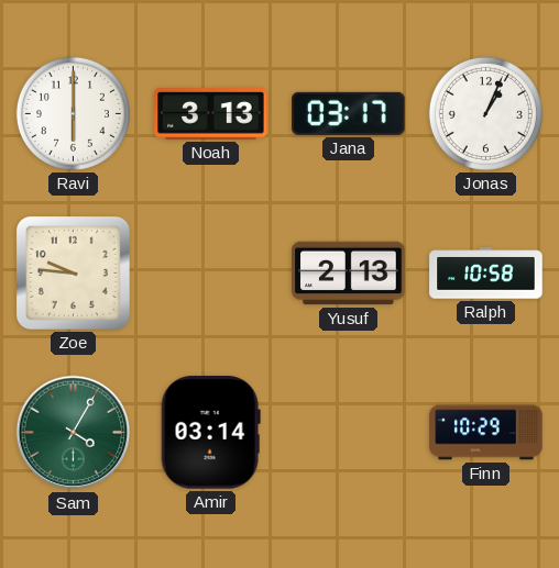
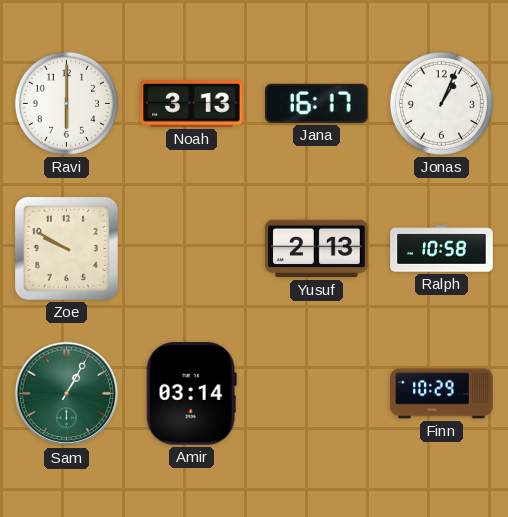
Jana: 03:17 -> 16:17
Zoe: 9:46 -> 9:50
Sam: 4:05 -> 1:05
